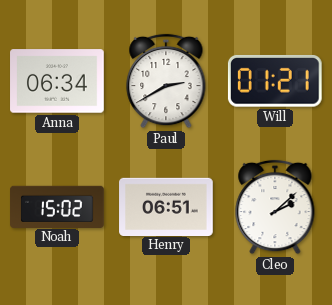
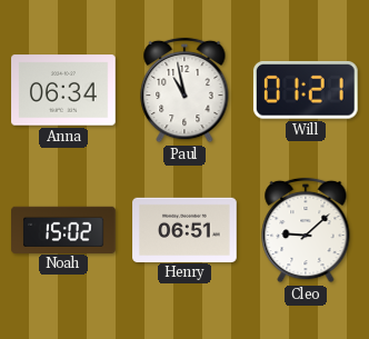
Paul: 2:40 -> 10:58
Cleo: 2:08 -> 9:08
